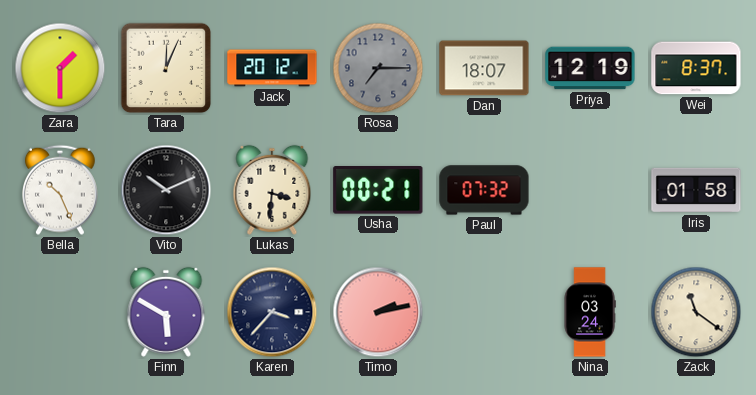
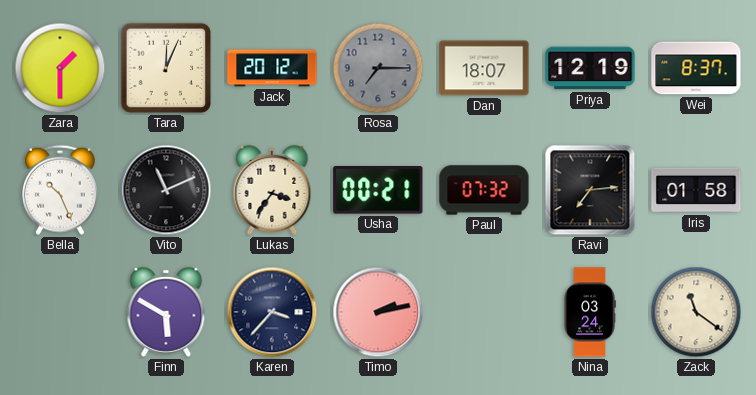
Vito: 10:11 -> 11:11
Lukas: 3:31 -> 3:36
Ravi: none -> 7:14
